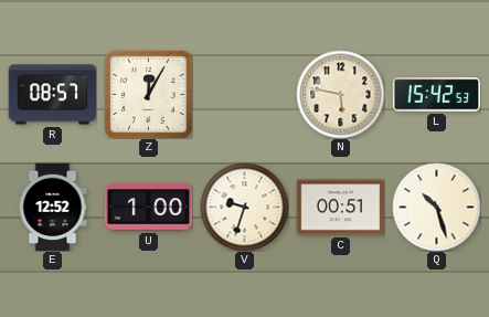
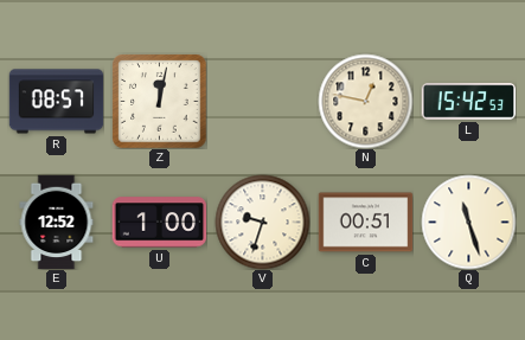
Z: 12:05 -> 12:02
N: 5:47 -> 12:47
Q: 10:27 -> 11:27
